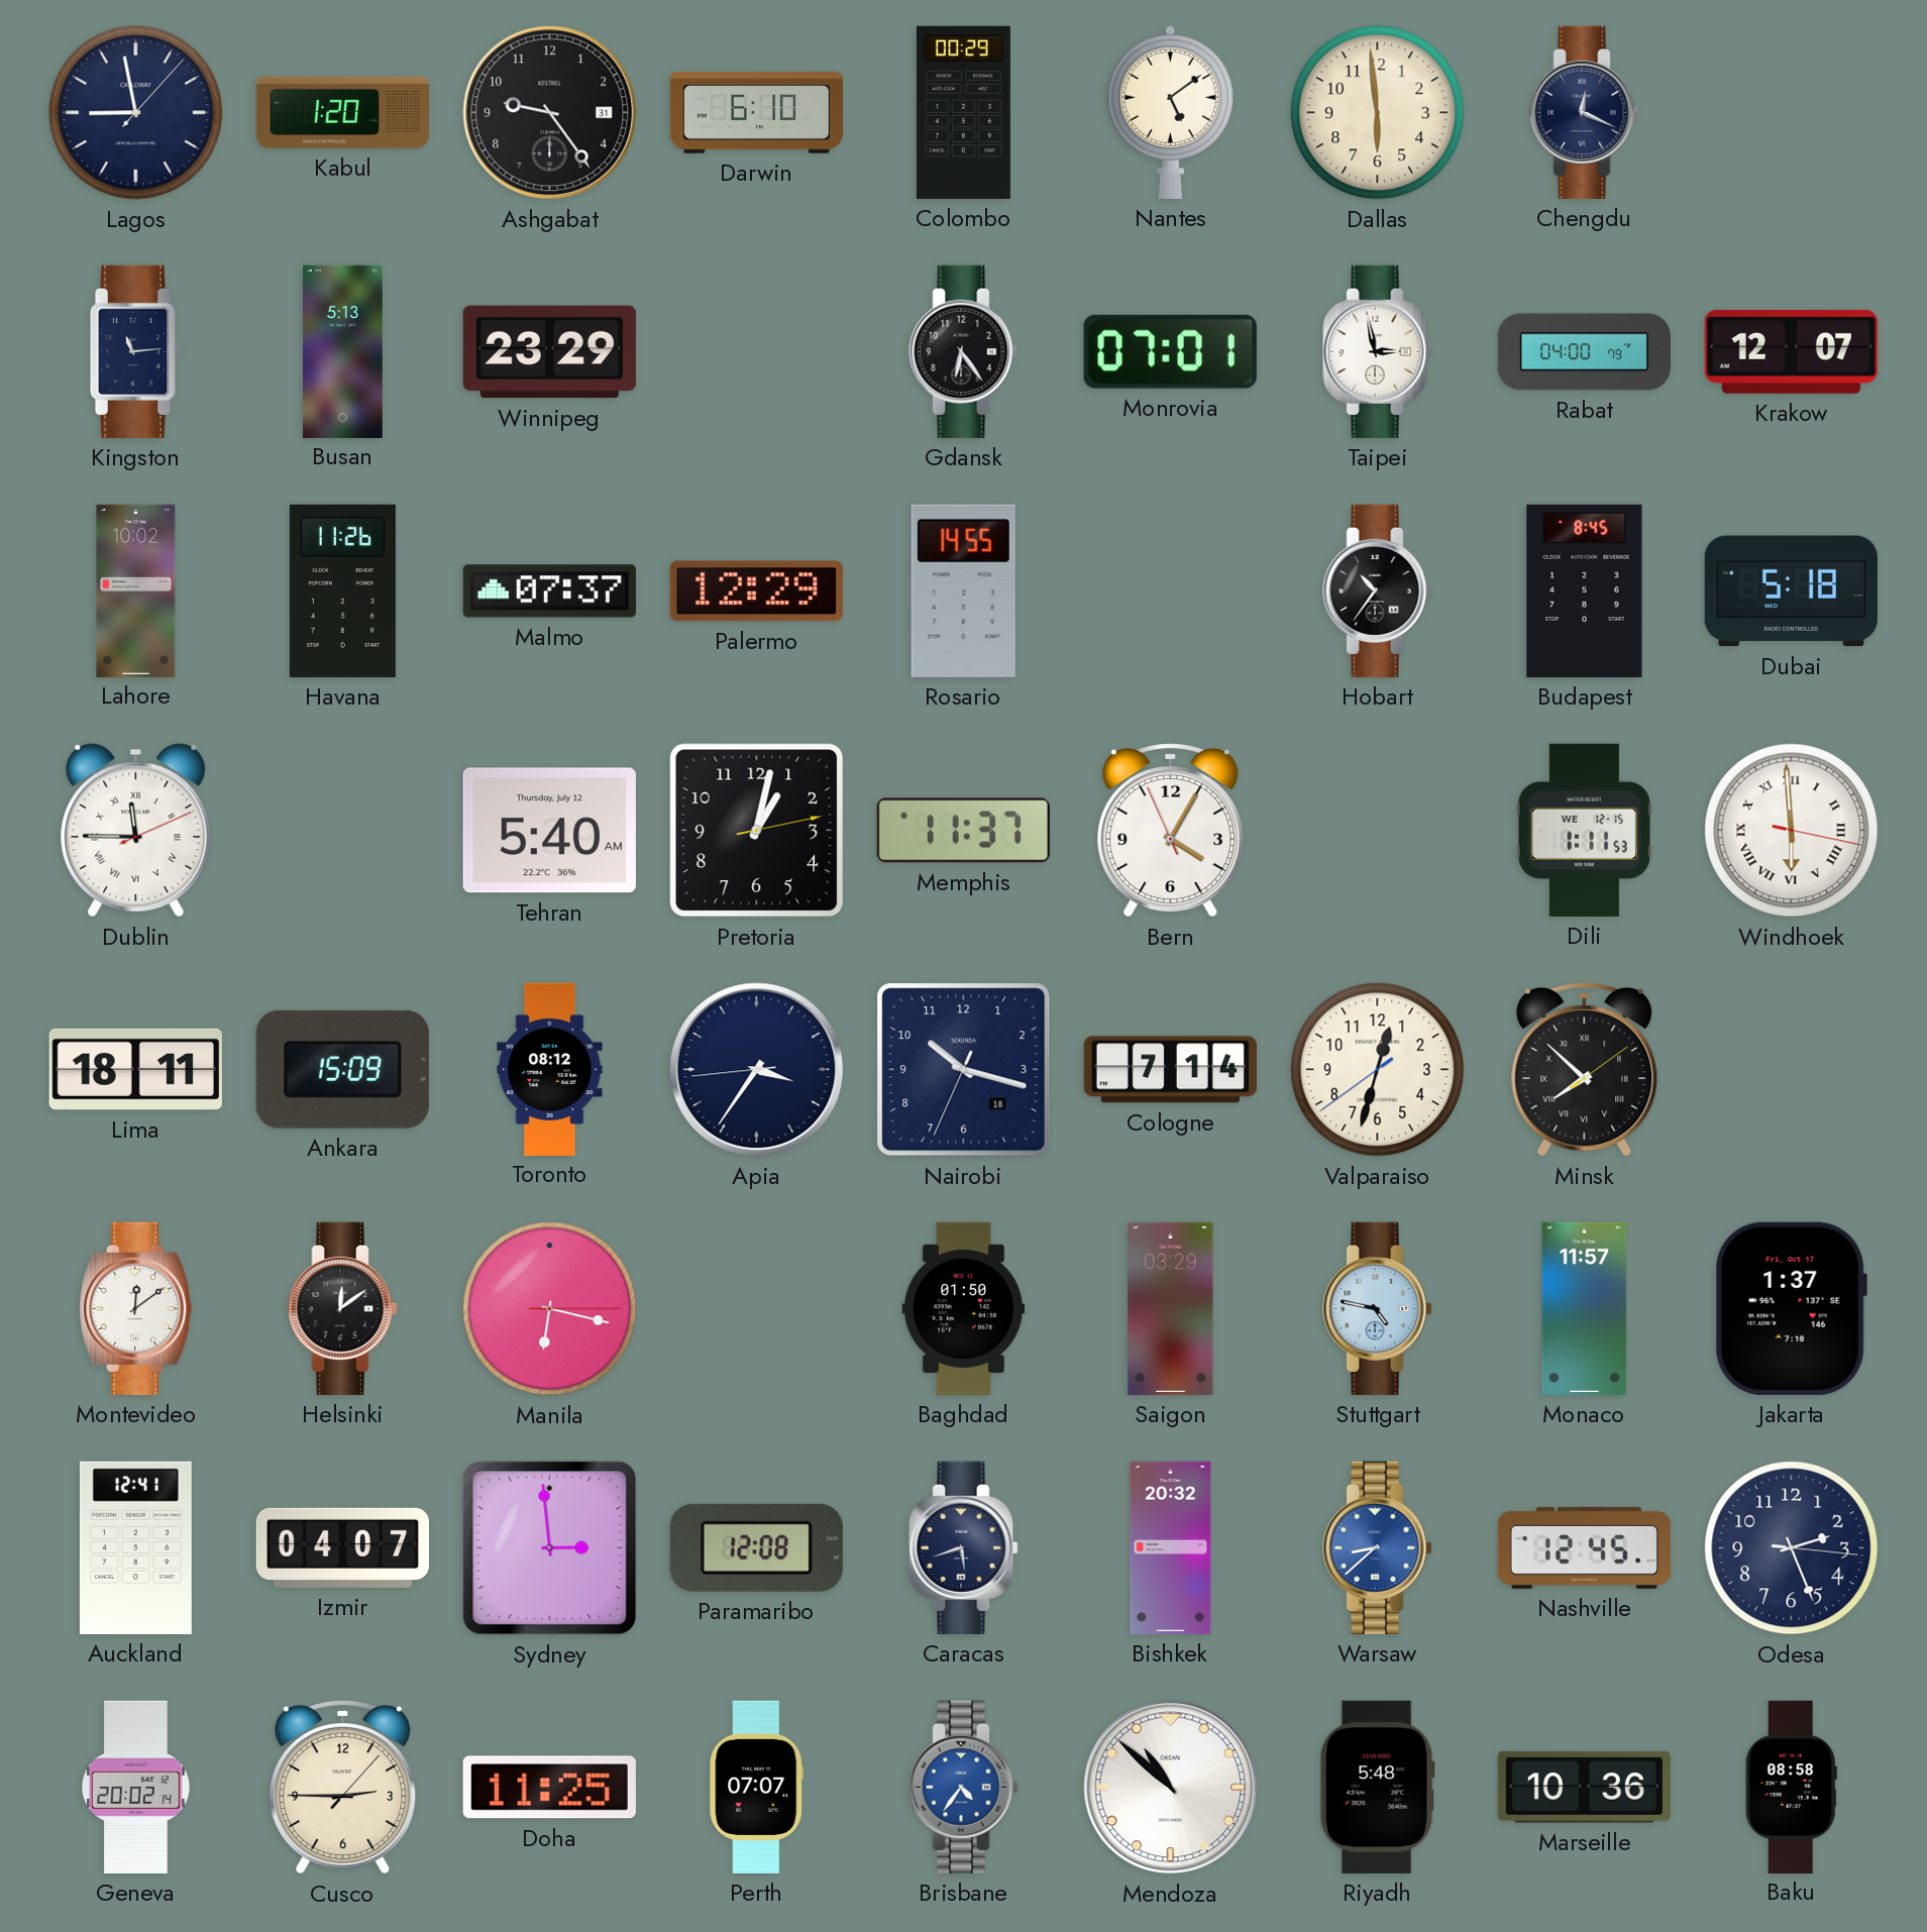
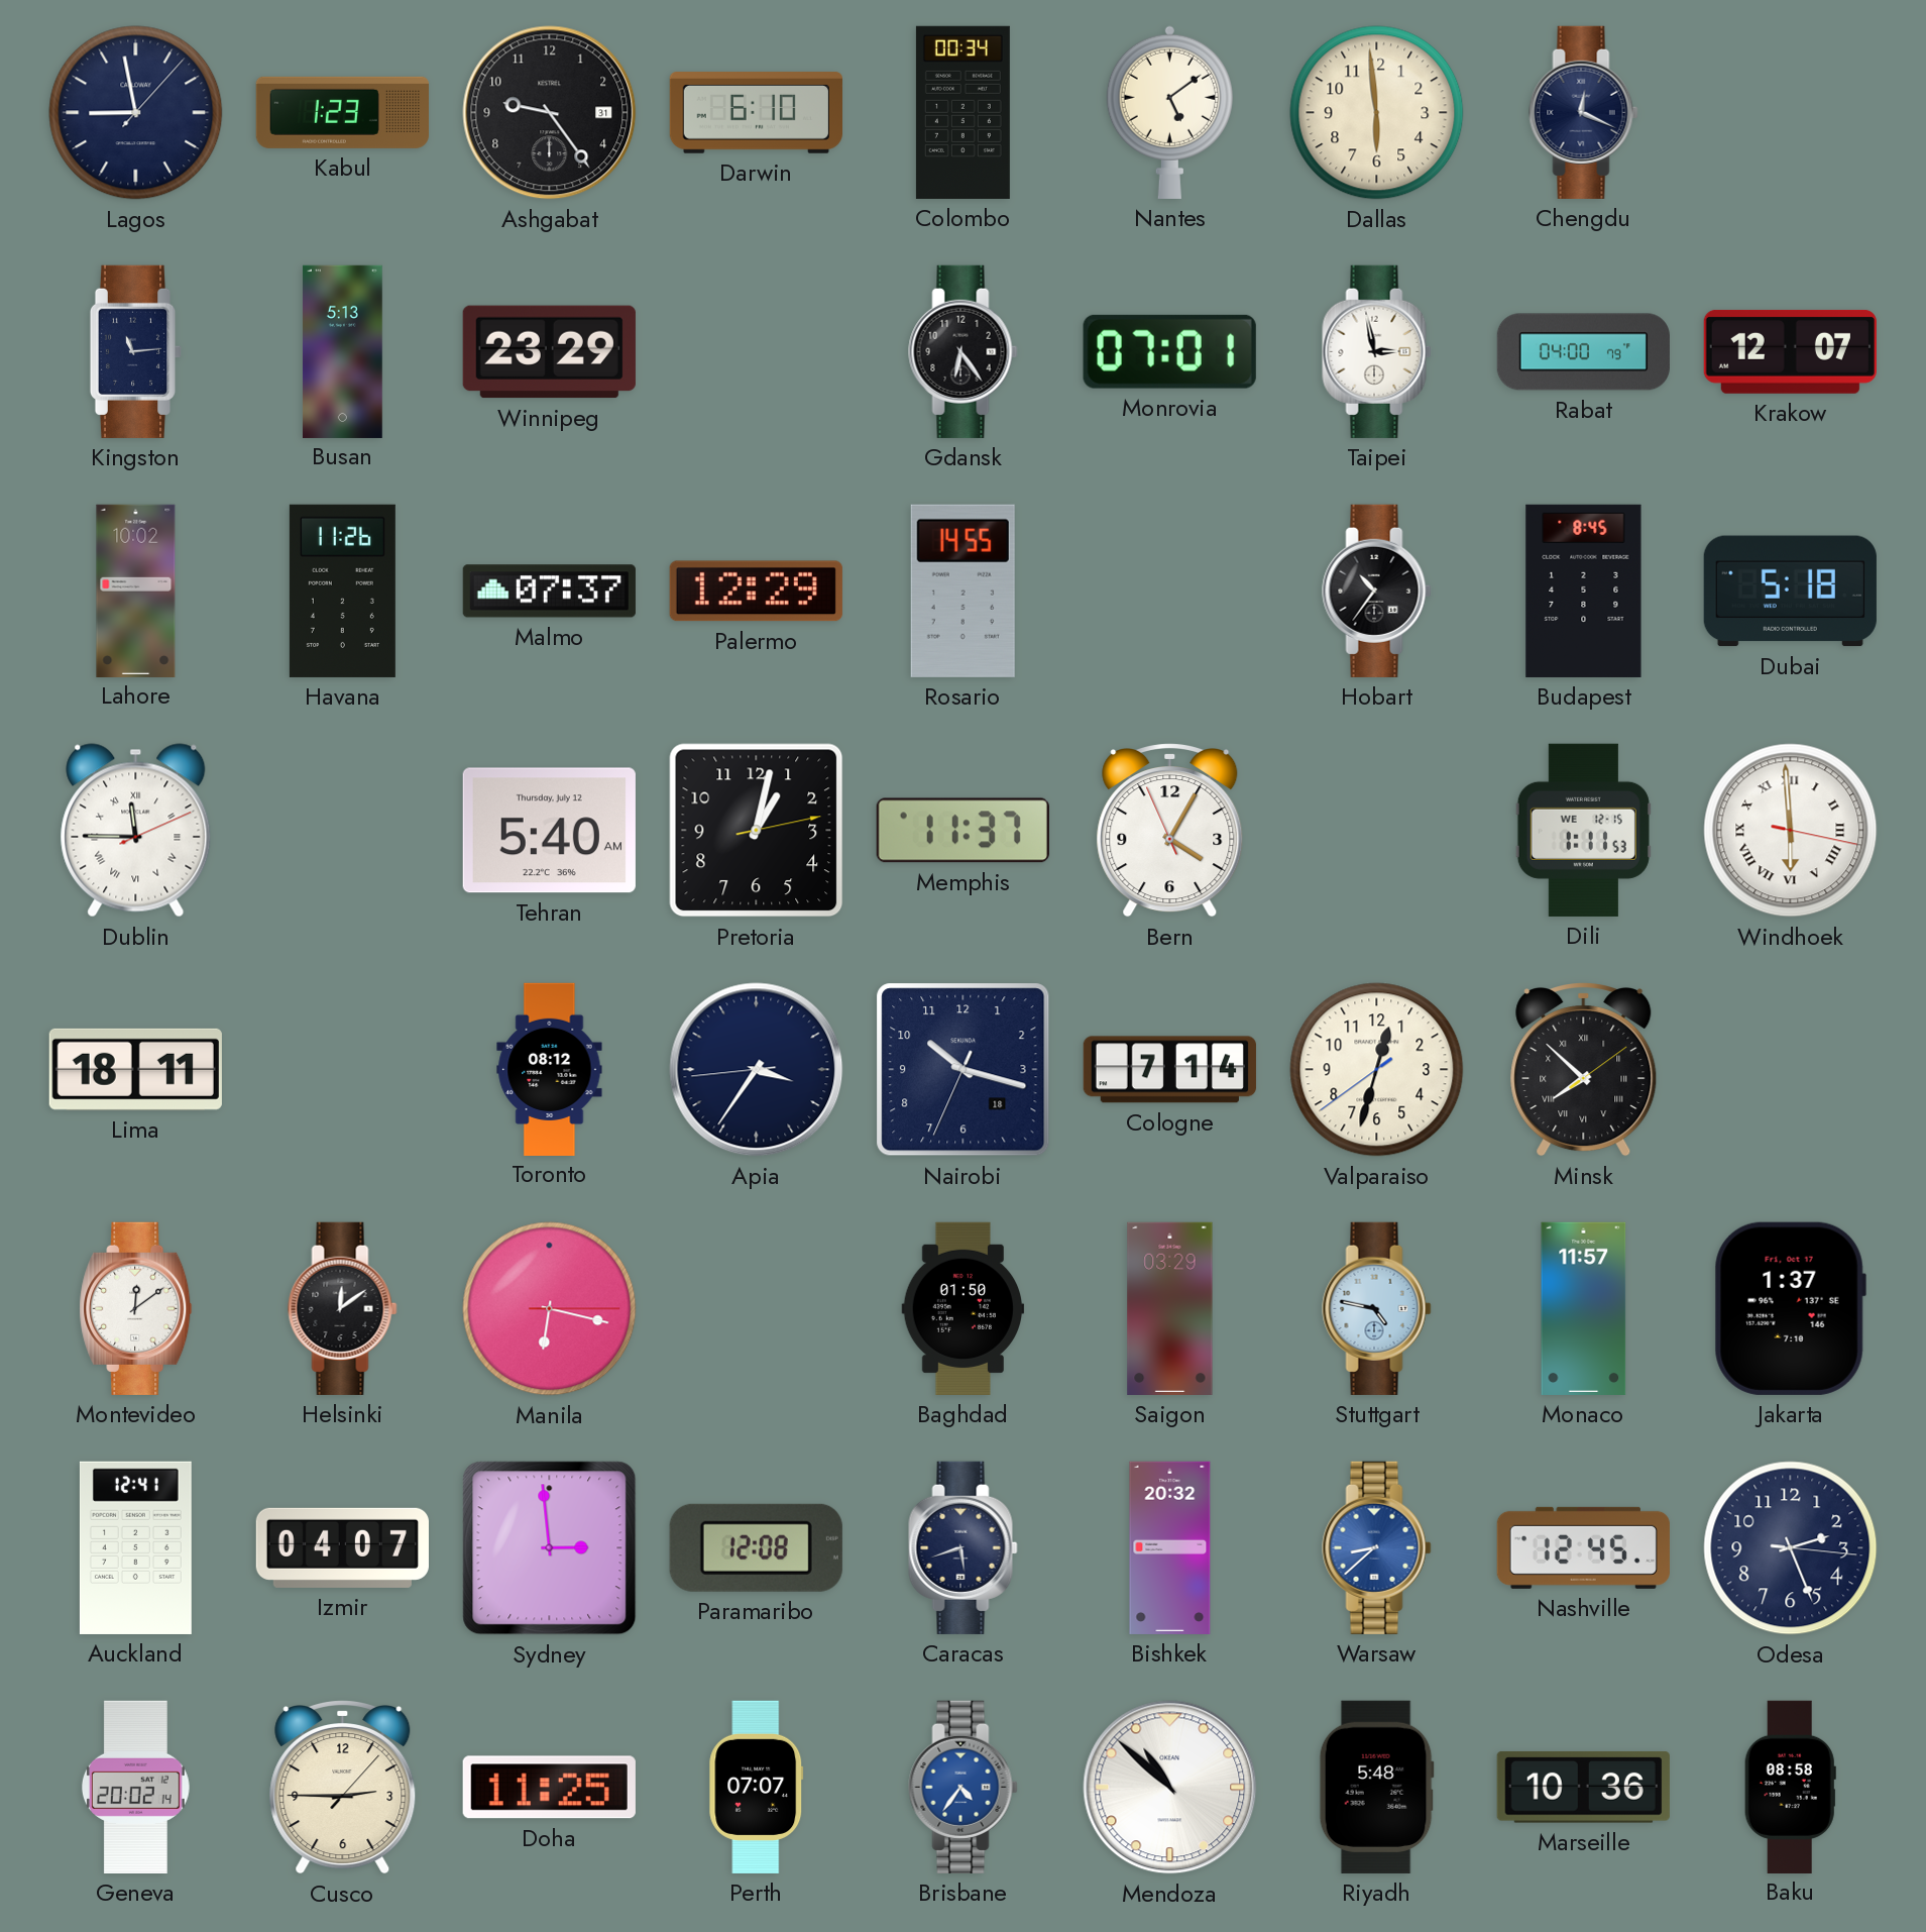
Kabul: 1:20 -> 1:23
Colombo: 00:29 -> 00:34
Ankara: 15:09 -> none
